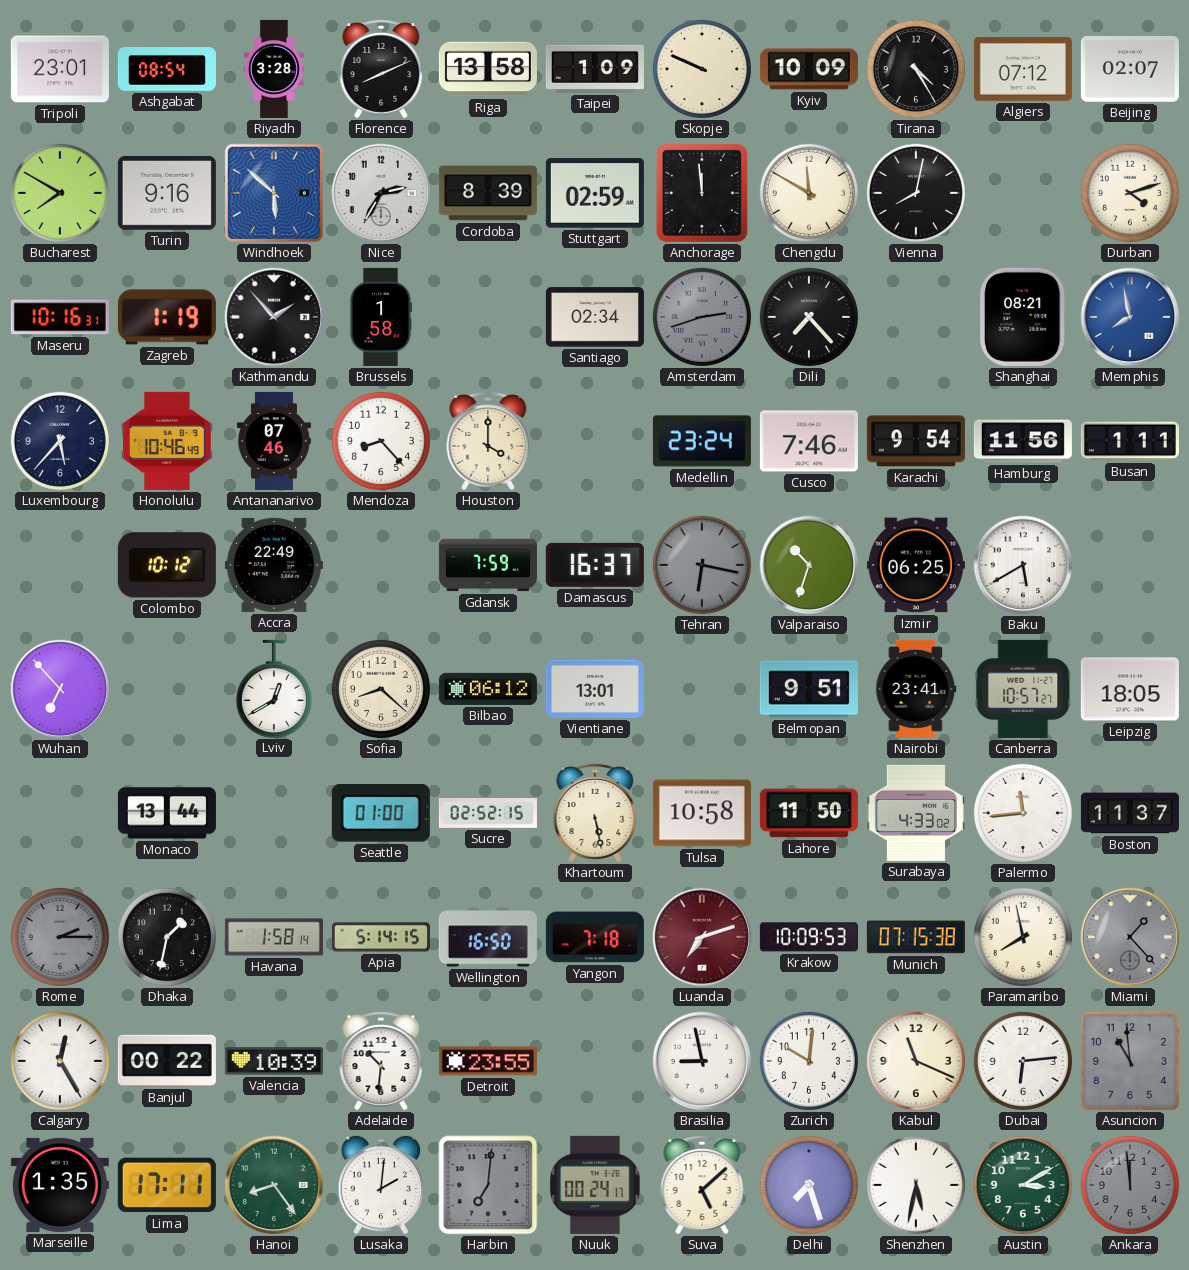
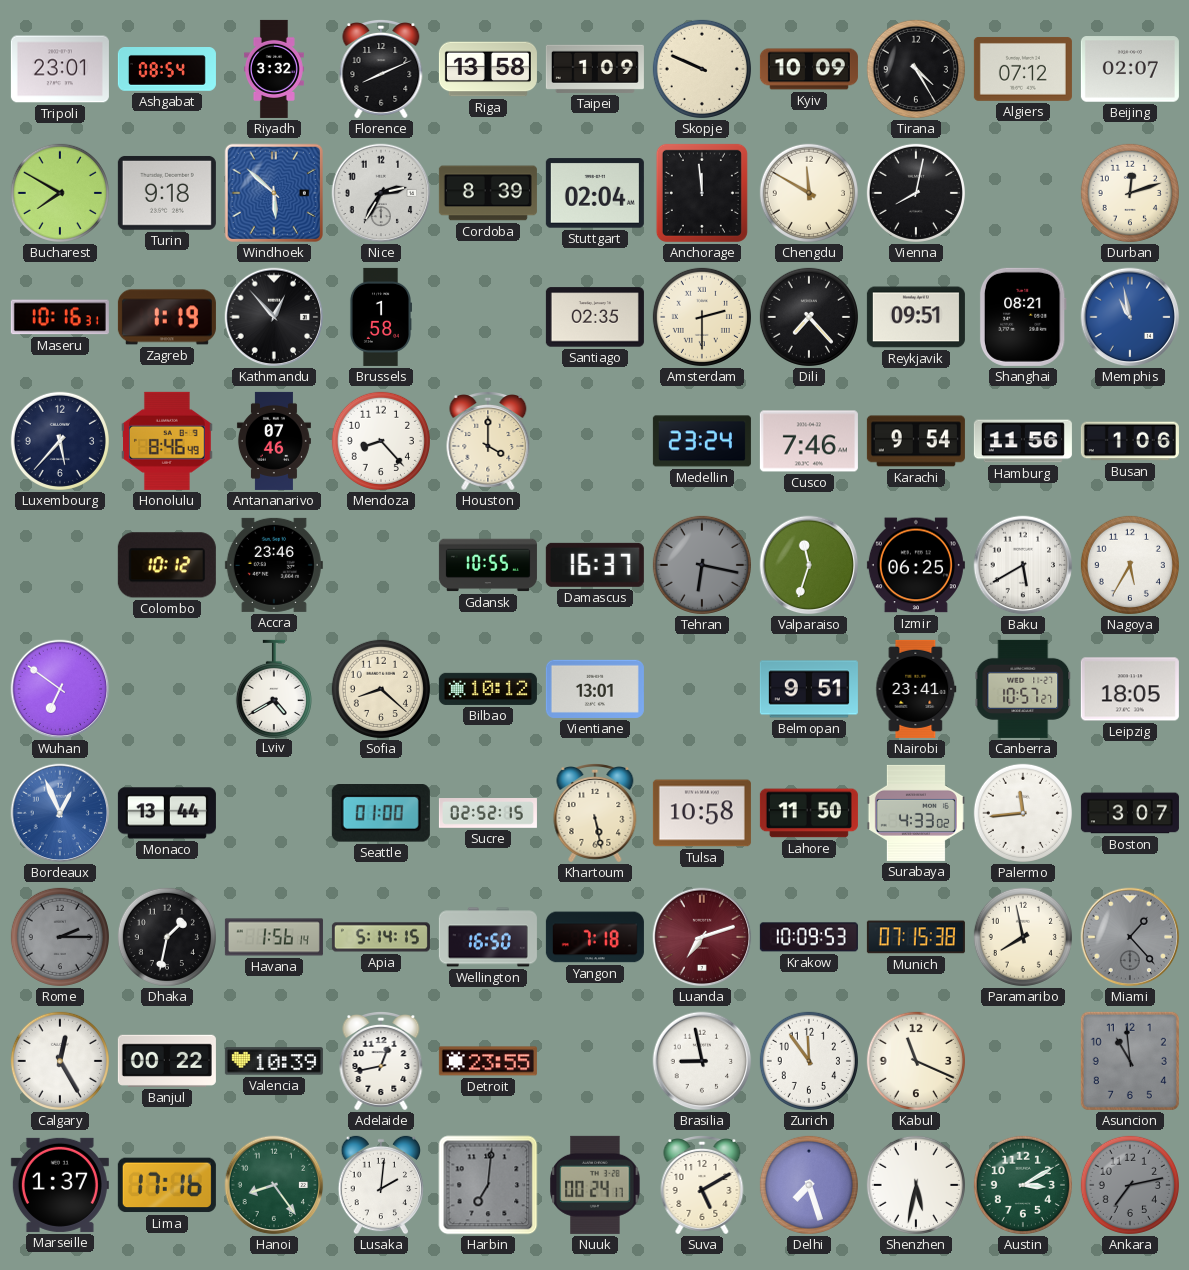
Riyadh: 3:28 -> 3:32
Turin: 9:16 -> 9:18
Stuttgart: 02:59 -> 02:04
Durban: 4:12 -> 12:12
Kathmandu: 1:53 -> 12:53
Santiago: 02:34 -> 02:35
Amsterdam: 2:42 -> 2:30
Amsterdam dial: grey -> cream
Reykjavik: none -> 09:51
Memphis: 7:58 -> 10:58
Honolulu: 10:46 -> 8:46
Busan: 1:11 -> 1:06
Accra: 22:49 -> 23:46
Gdansk: 7:59 -> 10:55
Valparaiso: 10:33 -> 11:33
Nagoya: none -> 5:35
Wuhan: 6:53 -> 6:51
Lviv: 12:40 -> 4:40
Bilbao: 06:12 -> 10:12
Bordeaux: none -> 12:56
Boston: 11:37 -> 3:07
Havana: 1:58 -> 1:56
Adelaide: 10:31 -> 12:43
Zurich: 10:01 -> 11:54
Dubai: 6:14 -> none
Marseille: 1:35 -> 1:37
Lima: 17:11 -> 17:16
Suva: 5:08 -> 5:10
Ankara: 11:59 -> 7:13
